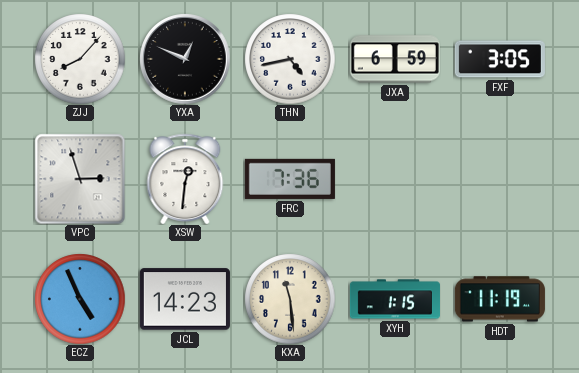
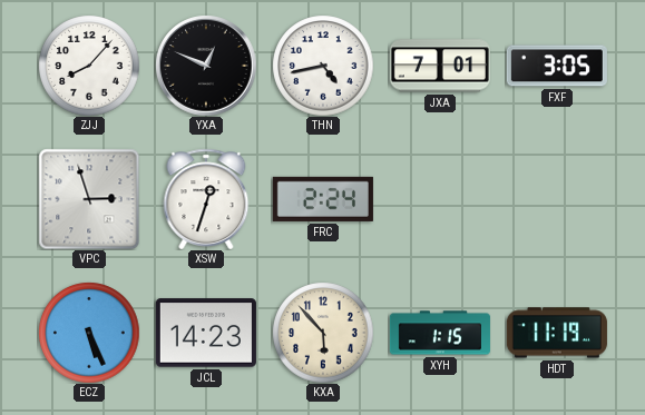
JXA: 6:59 -> 7:01
XSW: 12:31 -> 12:33
FRC: 7:36 -> 2:24
ECZ: 4:56 -> 5:26
KXA: 11:29 -> 5:53
